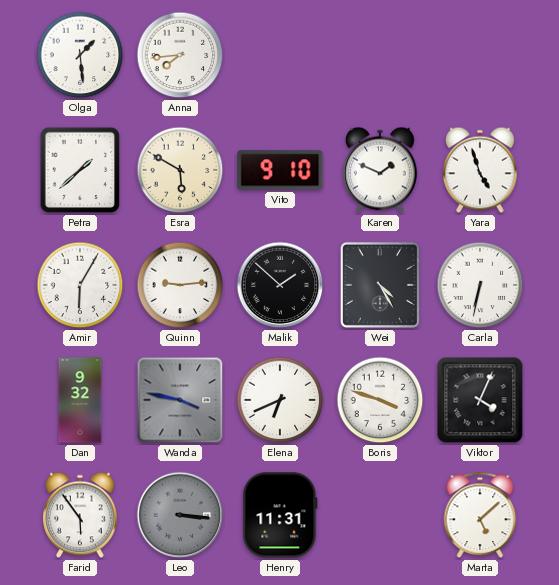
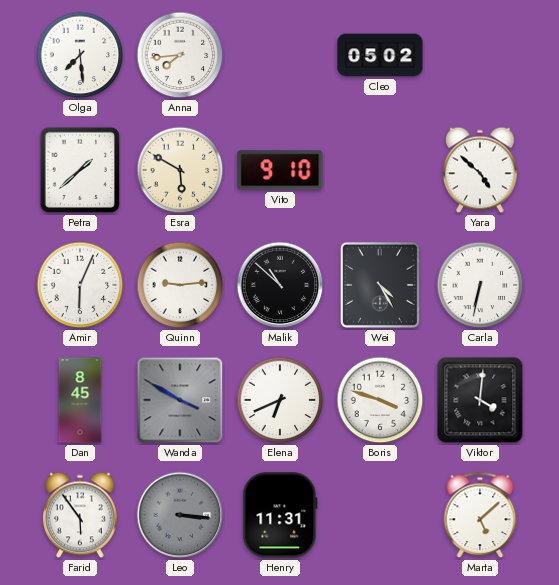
Olga: 1:29 -> 7:29
Cleo: none -> 05:02
Karen: 1:49 -> none
Yara: 4:57 -> 4:52
Amir: 6:05 -> 6:04
Malik: 1:52 -> 10:52
Dan: 9:32 -> 8:45
Wanda: 3:47 -> 3:50
Viktor: 4:04 -> 4:01
